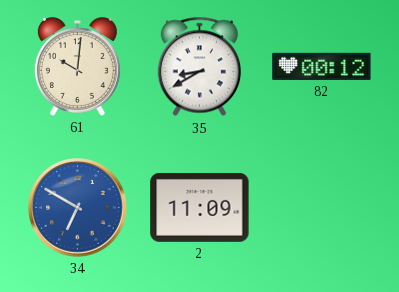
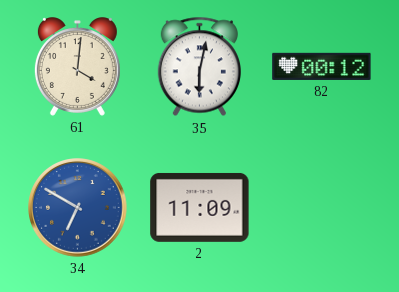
61: 10:01 -> 4:01
35: 8:40 -> 6:02
